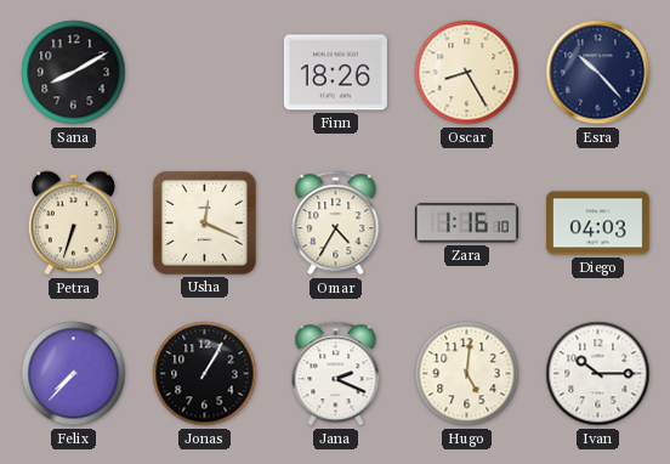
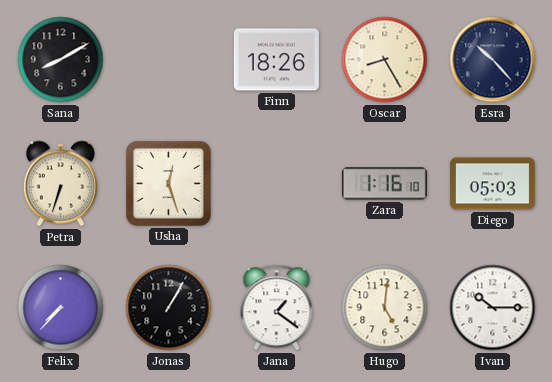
Usha: 12:19 -> 12:27
Omar: 4:35 -> none
Diego: 04:03 -> 05:03
Jana: 2:19 -> 1:21
